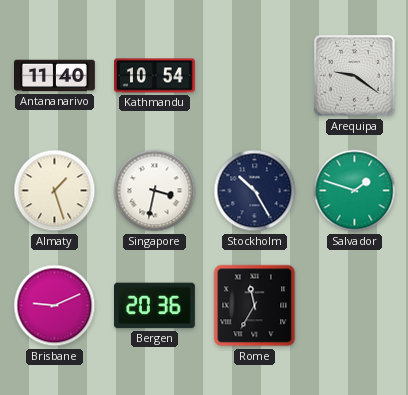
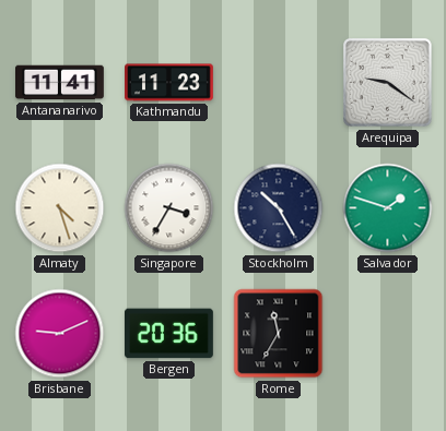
Antananarivo: 11:40 -> 11:41
Kathmandu: 10:54 -> 11:23
Almaty: 1:27 -> 4:27
Singapore: 3:32 -> 3:35
